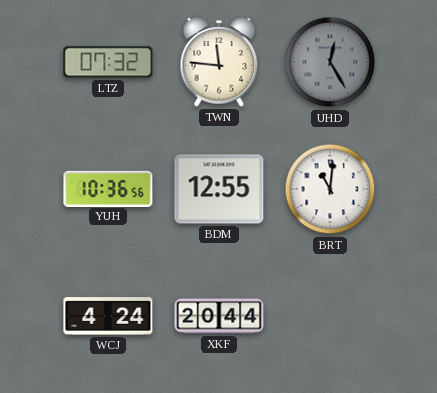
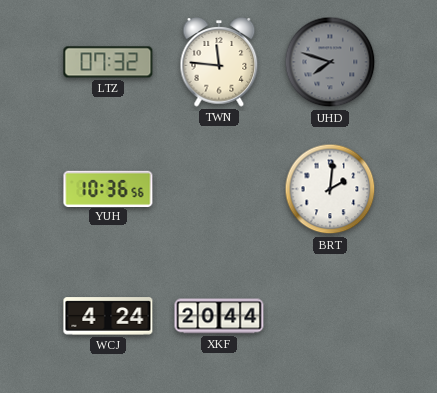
UHD: 12:25 -> 7:48
BDM: 12:55 -> none
BRT: 11:01 -> 2:01
